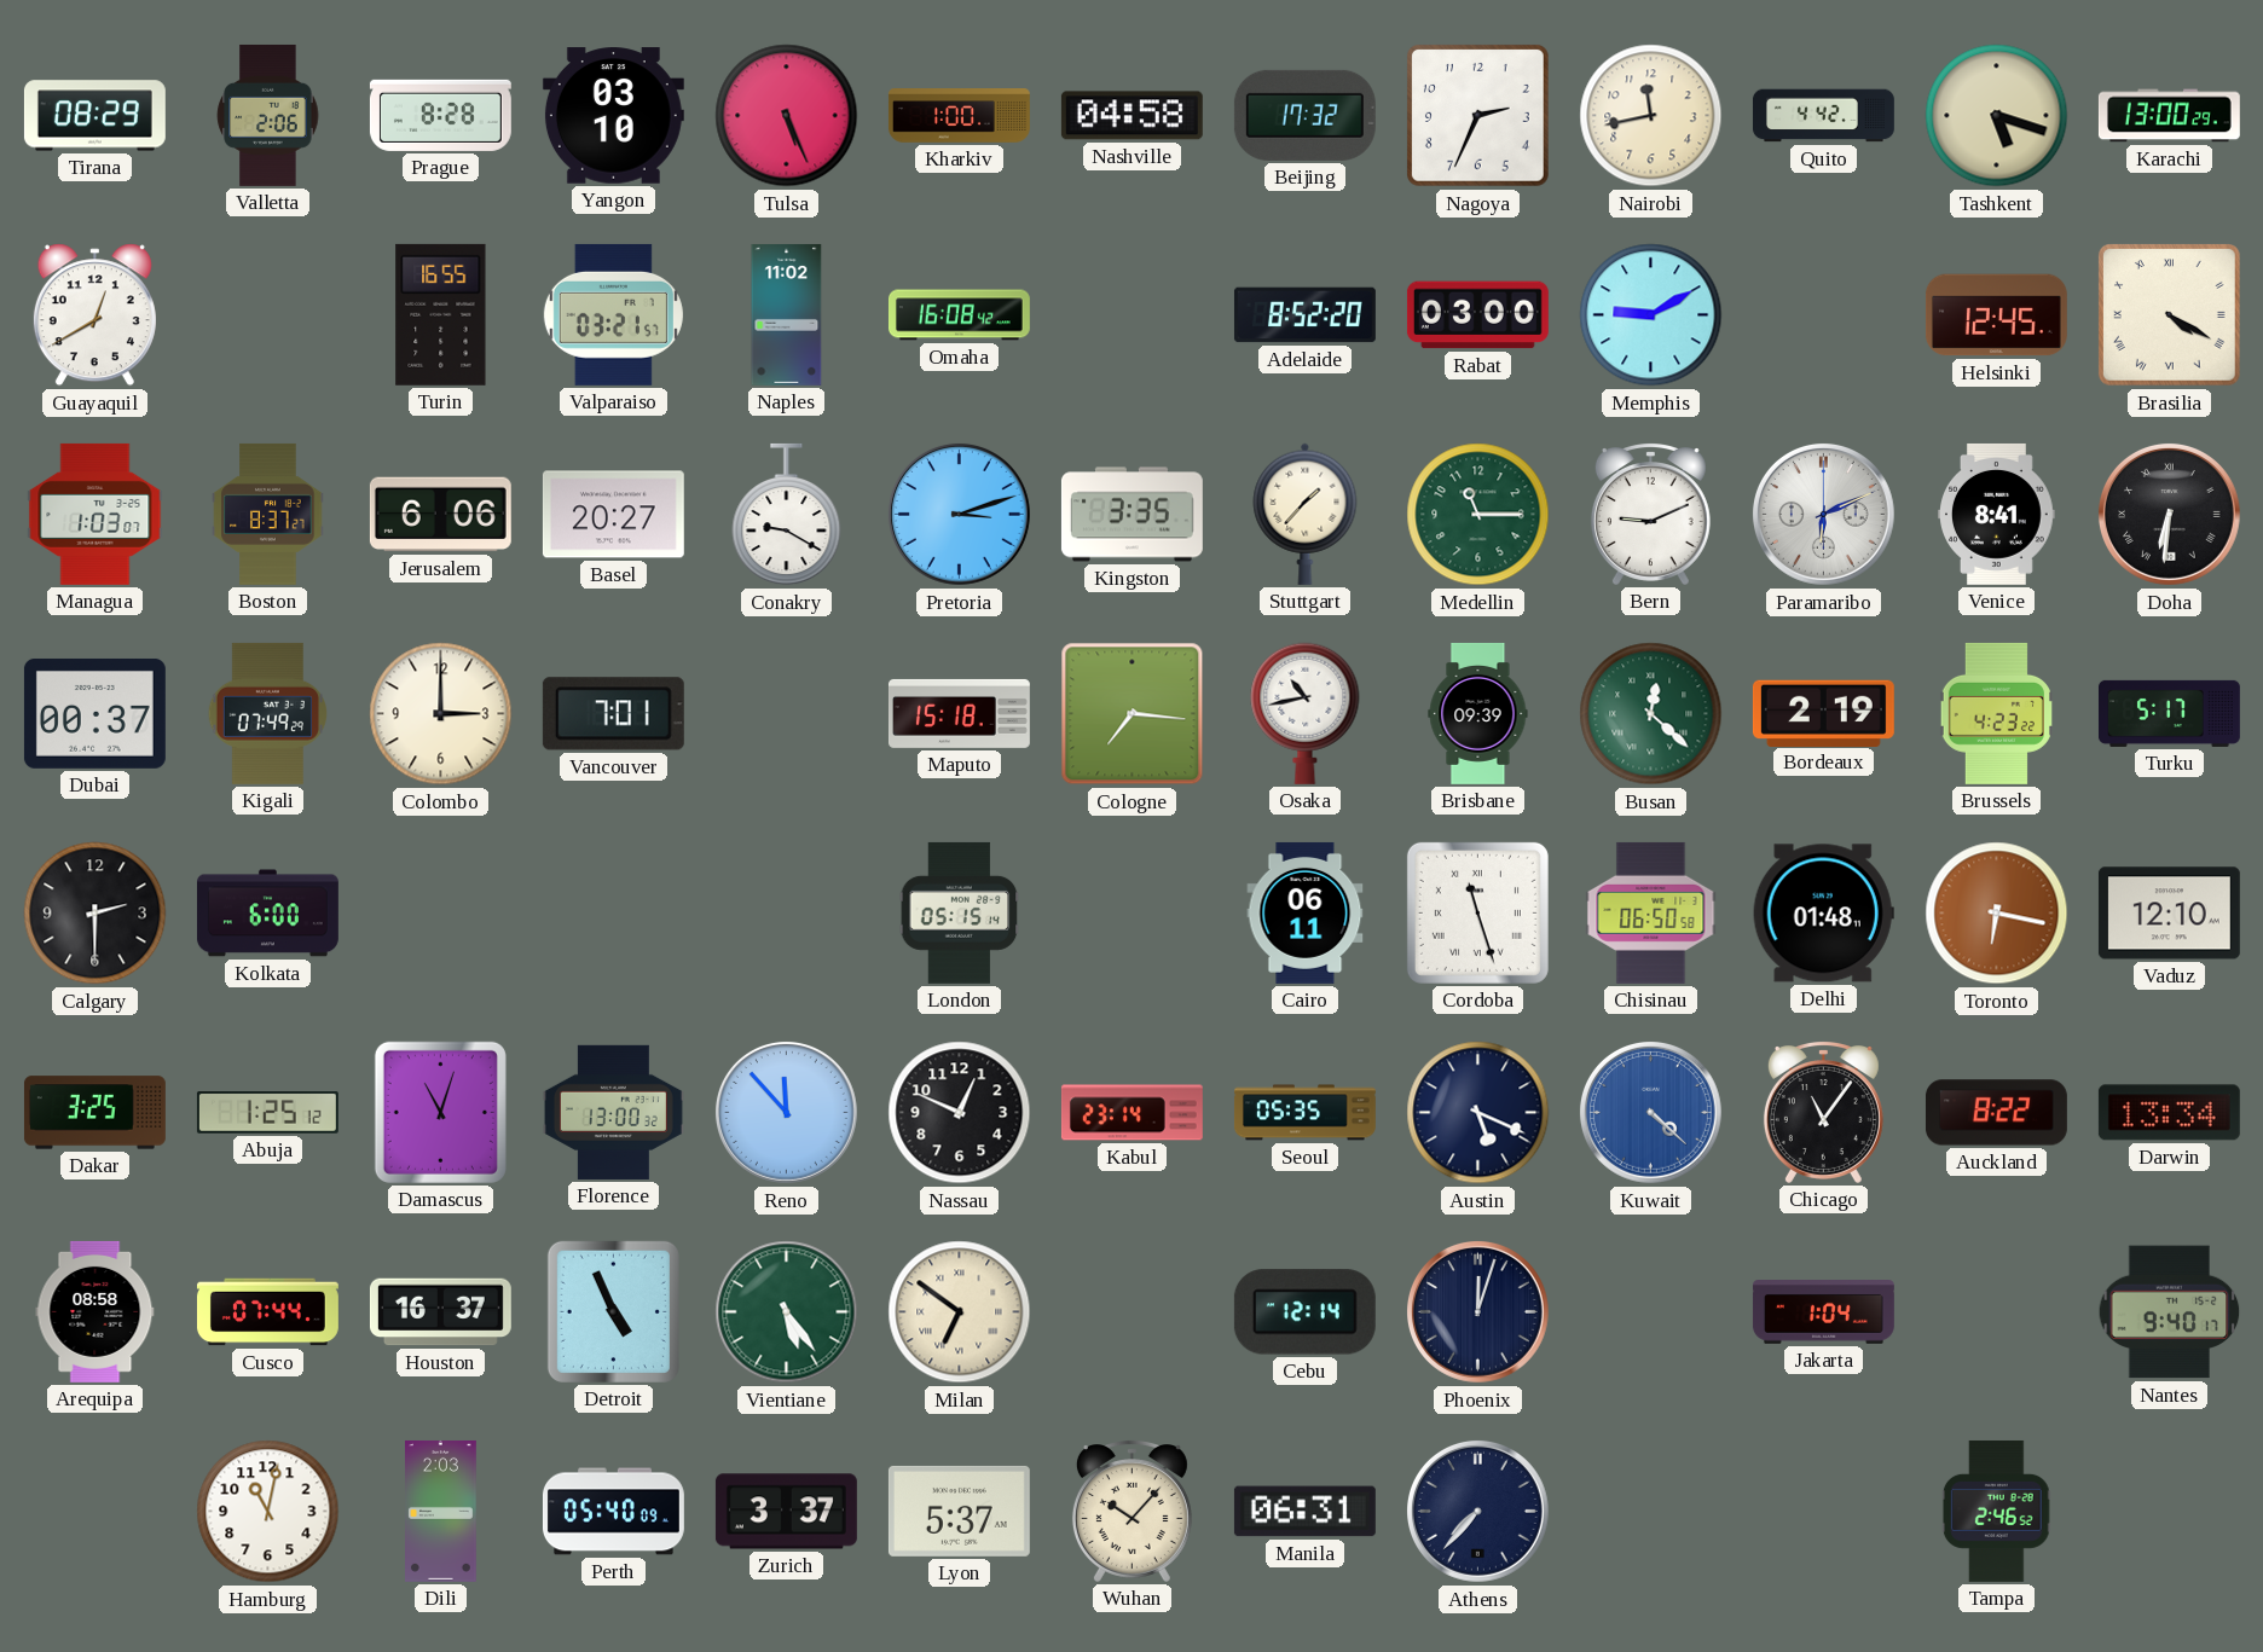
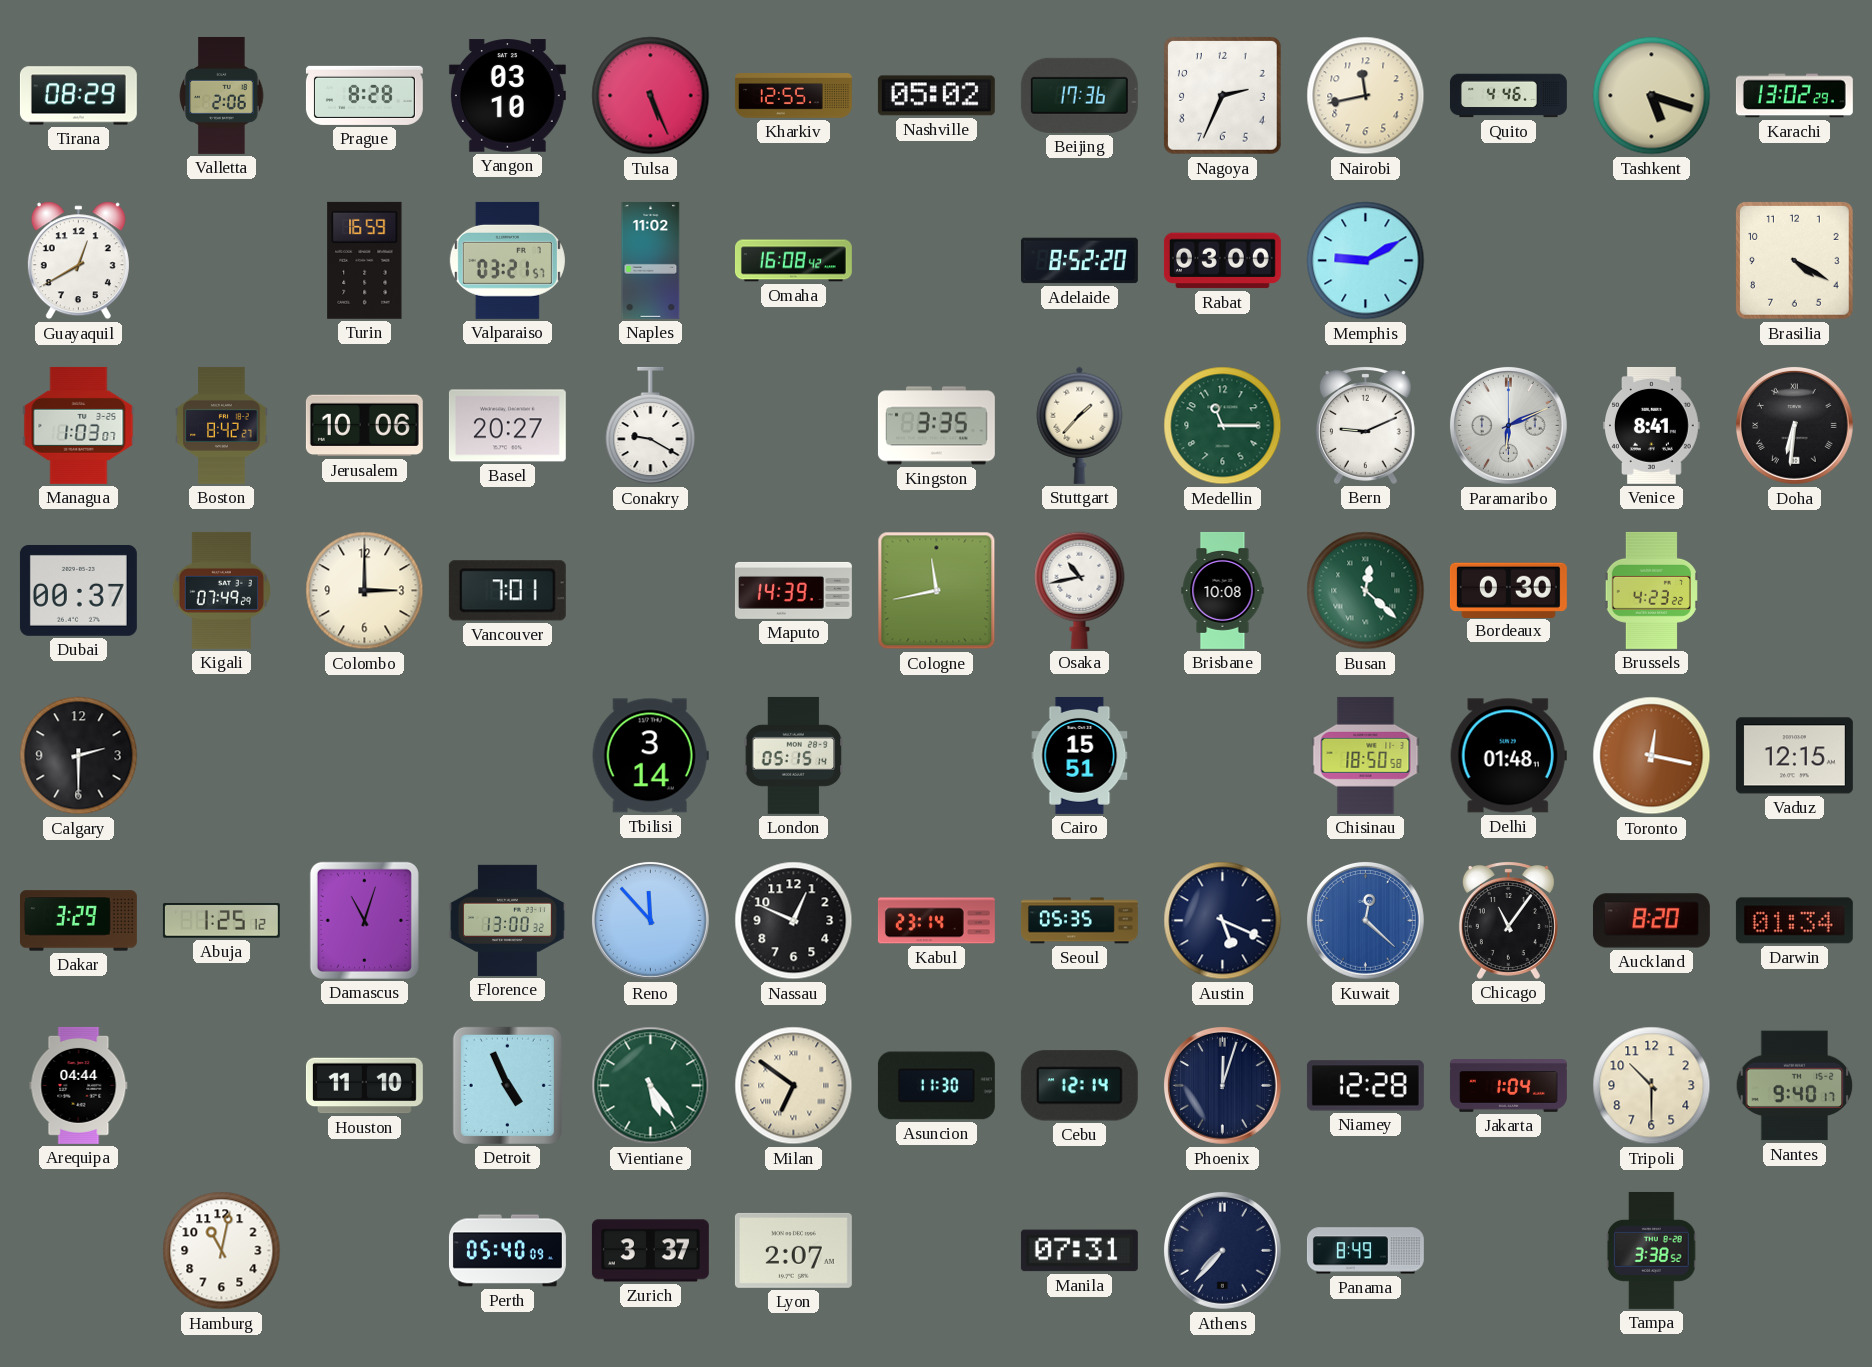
Kharkiv: 1:00 -> 12:55
Nashville: 04:58 -> 05:02
Beijing: 17:32 -> 17:36
Quito: 4:42 -> 4:46
Karachi: 13:00 -> 13:02
Turin: 16:55 -> 16:59
Helsinki: 12:45 -> none
Brasilia numerals: Roman -> Arabic
Boston: 8:37 -> 8:42
Jerusalem: 6:06 -> 10:06
Pretoria: 3:12 -> none
Maputo: 15:18 -> 14:39
Cologne: 7:16 -> 11:43
Brisbane: 09:39 -> 10:08
Bordeaux: 2:19 -> 0:30
Turku: 5:17 -> none
Kolkata: 6:00 -> none
Tbilisi: none -> 3:14
Cairo: 06:11 -> 15:51
Cordoba: 11:27 -> none
Chisinau: 06:50 -> 18:50
Toronto: 6:17 -> 12:17
Vaduz: 12:10 -> 12:15
Dakar: 3:25 -> 3:29
Kuwait: 4:22 -> 12:22
Auckland: 8:22 -> 8:20
Darwin: 13:34 -> 01:34
Arequipa: 08:58 -> 04:44
Cusco: 07:44 -> none
Houston: 16:37 -> 11:10
Asuncion: none -> 11:30
Niamey: none -> 12:28
Tripoli: none -> 10:30
Dili: 2:03 -> none
Lyon: 5:37 -> 2:07
Wuhan: 10:07 -> none
Manila: 06:31 -> 07:31
Panama: none -> 8:49
Tampa: 2:46 -> 3:38
